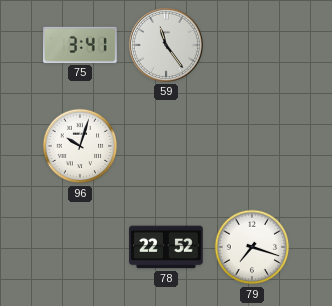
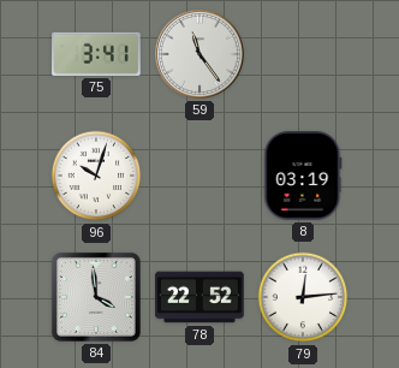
8: none -> 03:19
84: none -> 3:59
79: 7:18 -> 12:14
